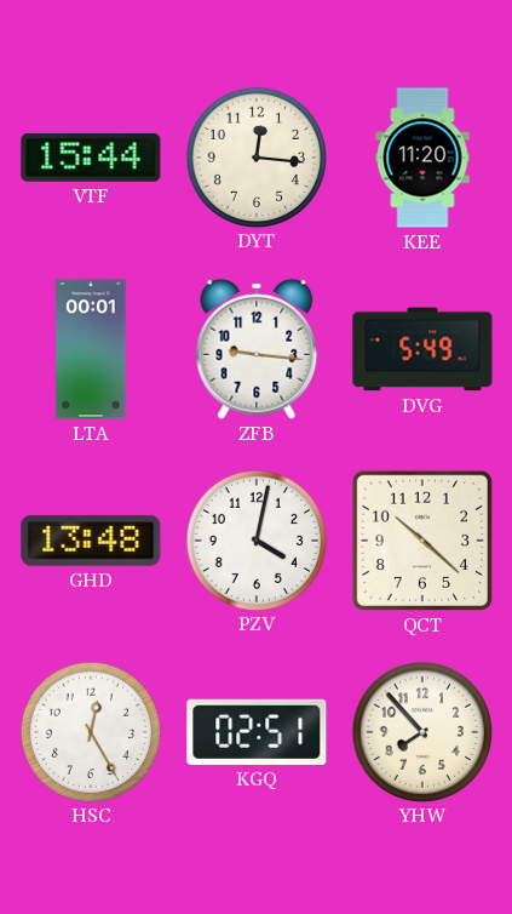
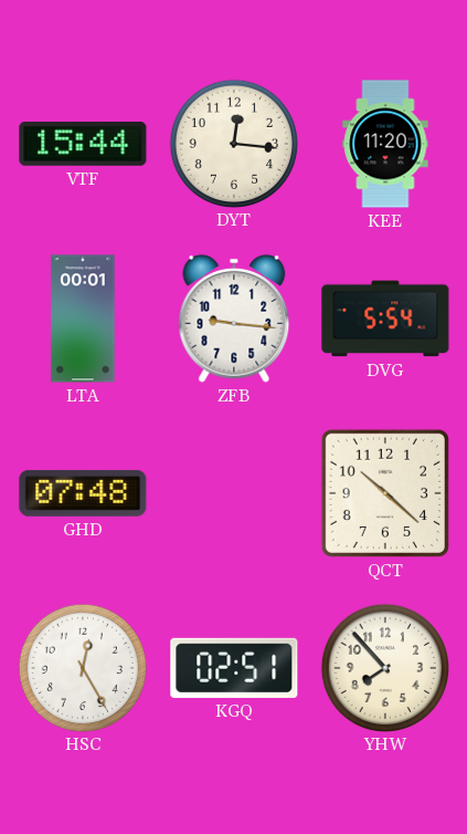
DVG: 5:49 -> 5:54
GHD: 13:48 -> 07:48
PZV: 4:02 -> none
